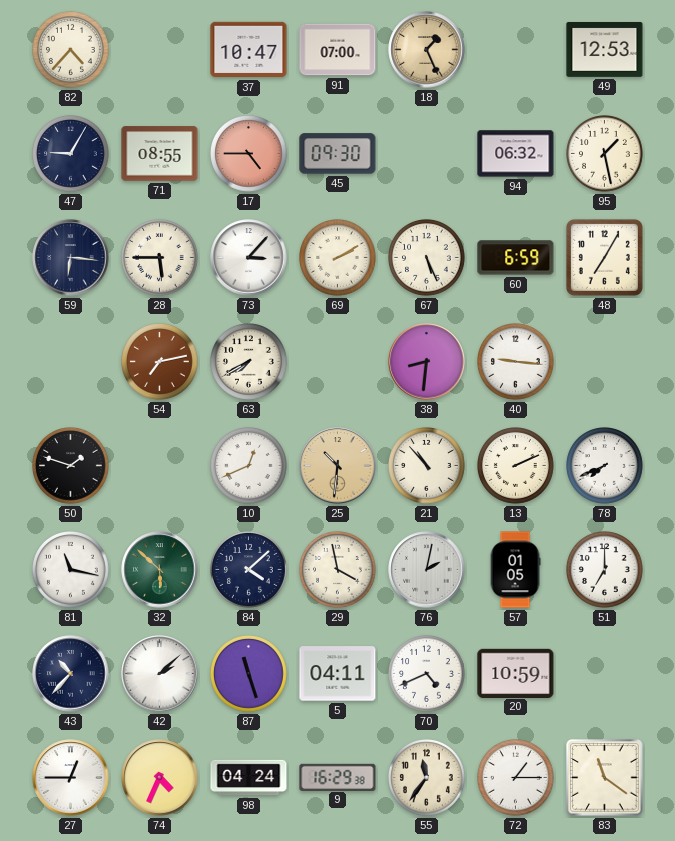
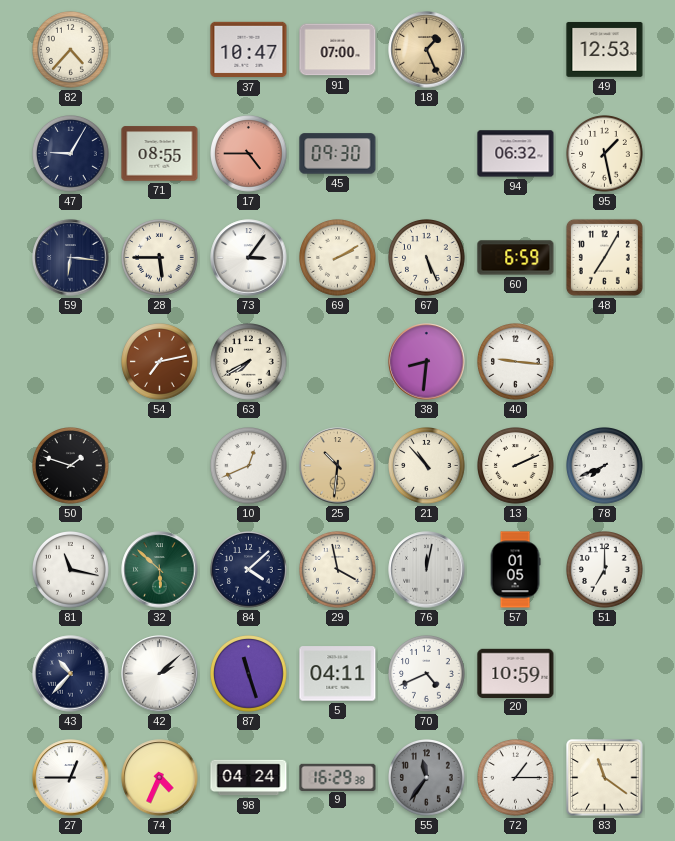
73: 3:07 -> 3:06
76: 2:02 -> 12:02
55 dial: cream -> grey
